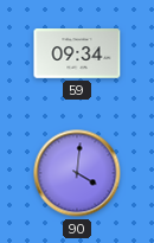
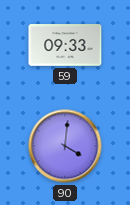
59: 09:34 -> 09:33
